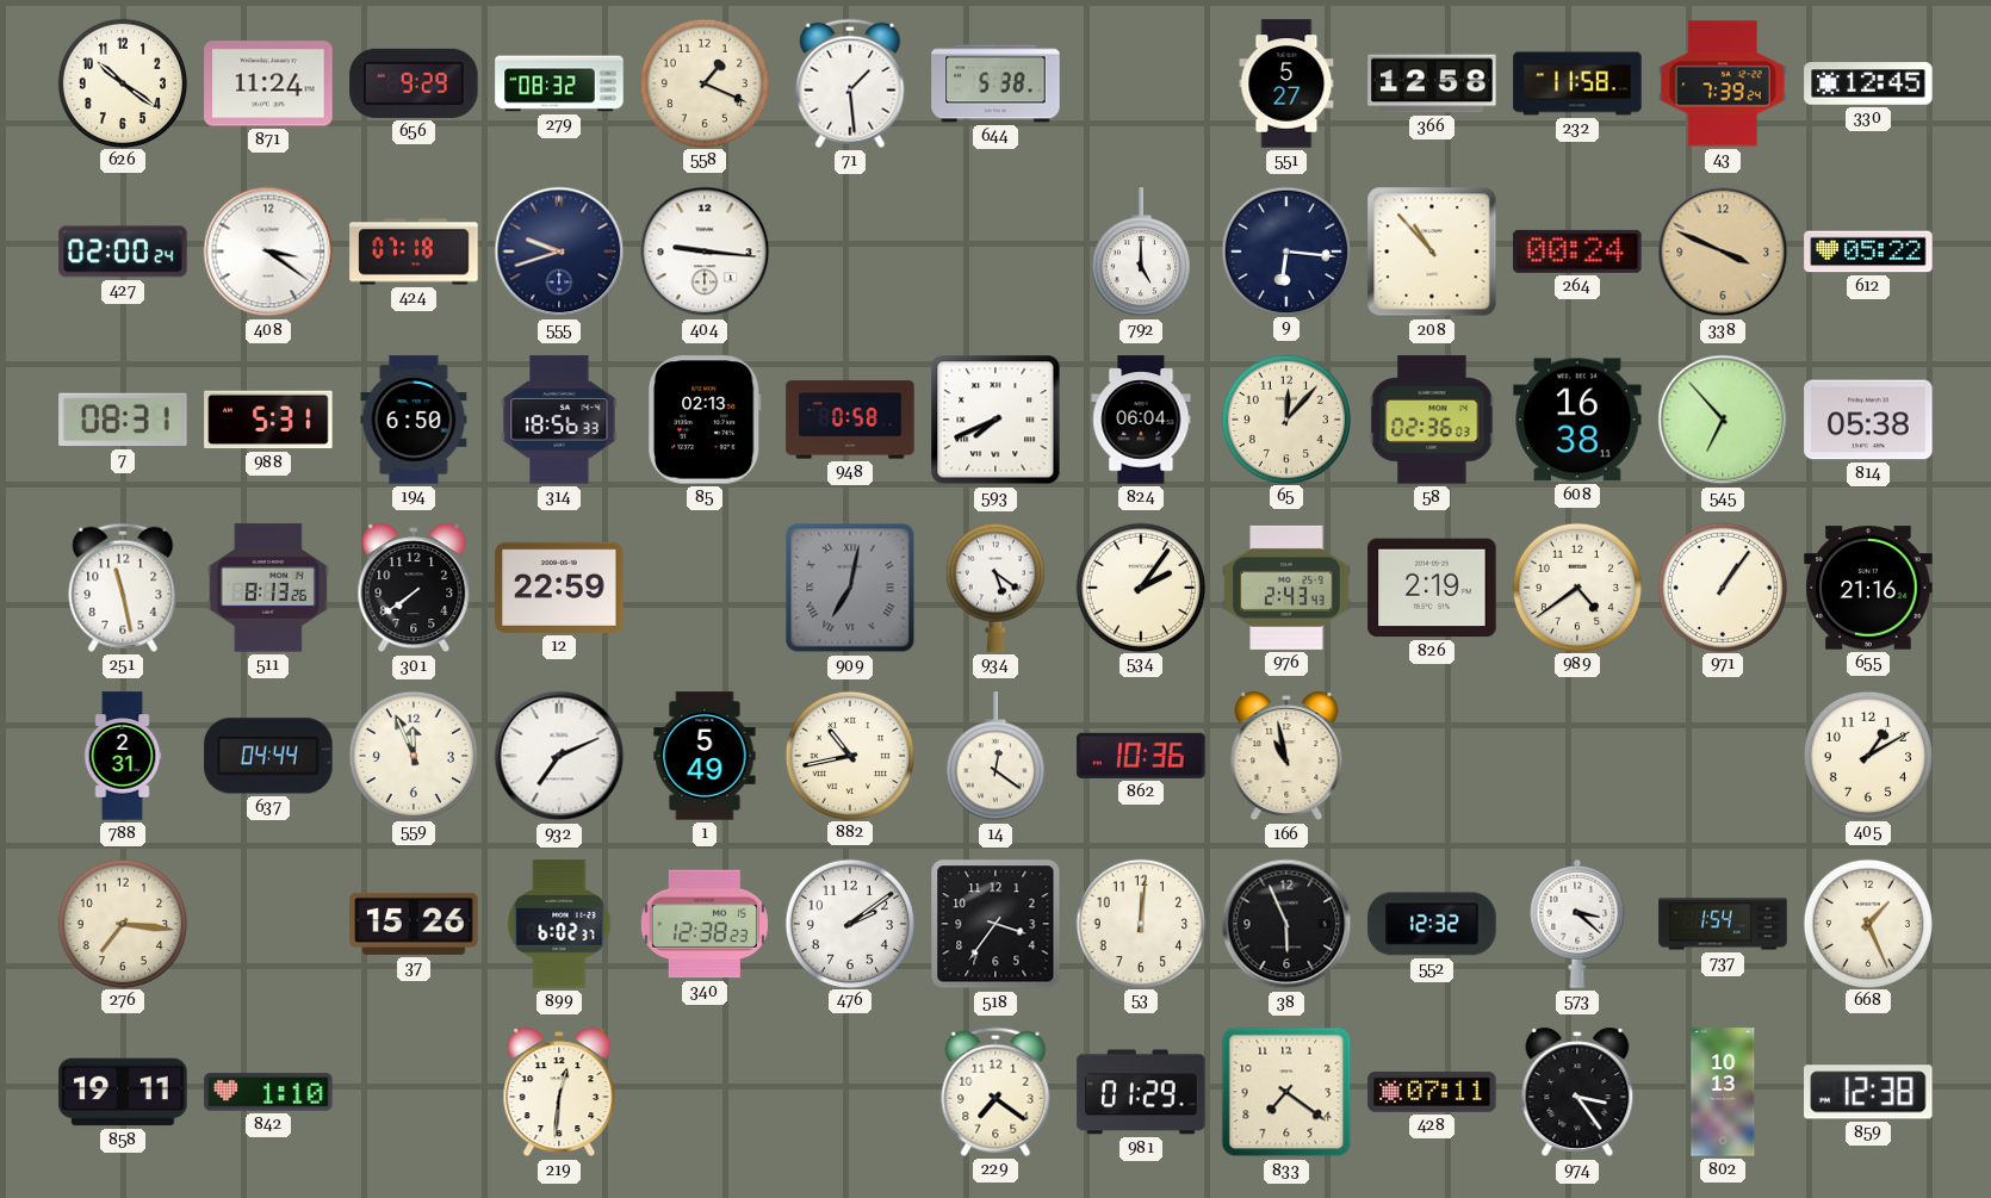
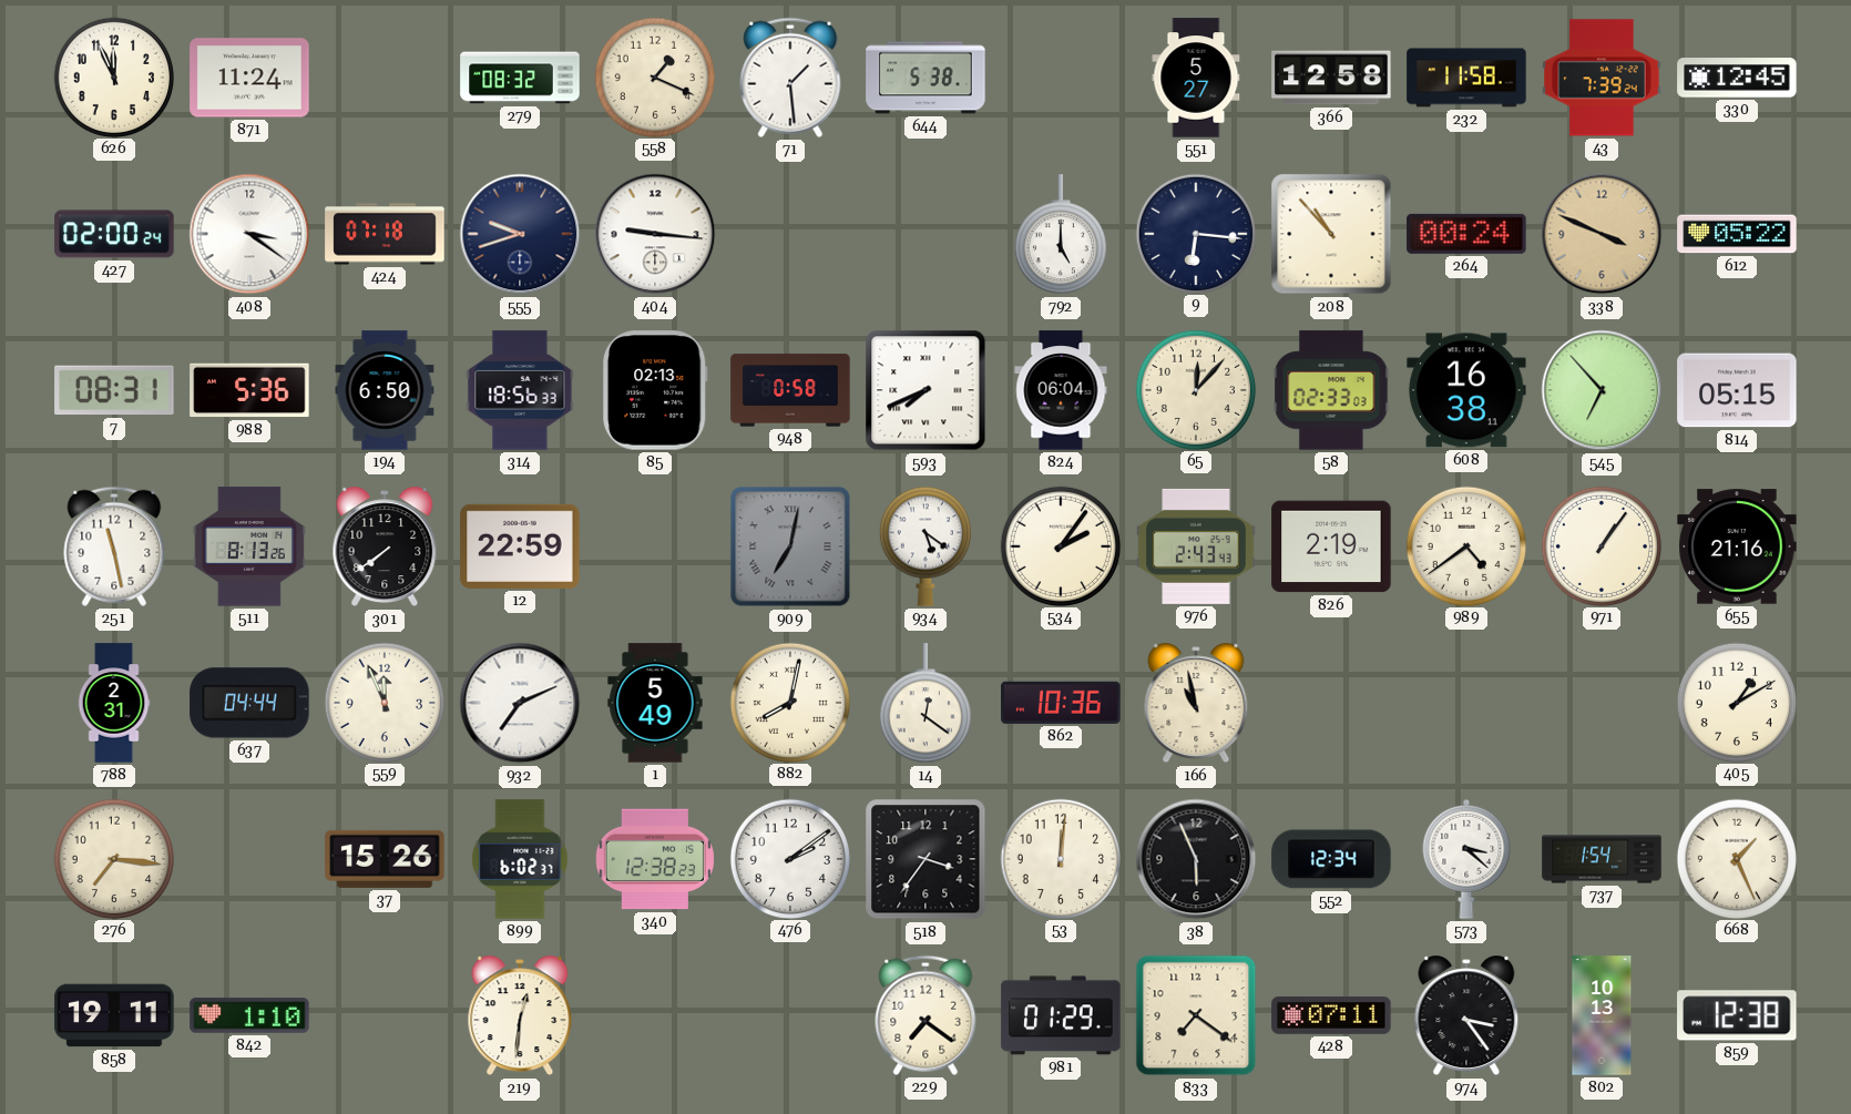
626: 10:21 -> 11:56
656: 9:29 -> none
988: 5:31 -> 5:36
58: 02:36 -> 02:33
814: 05:38 -> 05:15
882: 10:43 -> 8:02
552: 12:32 -> 12:34
